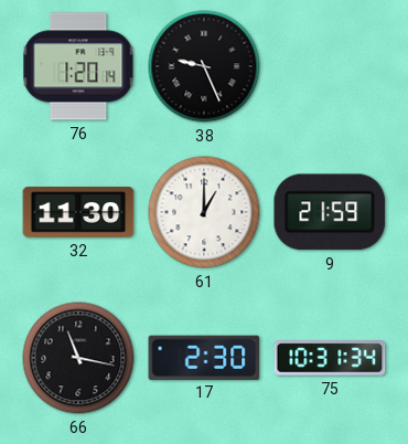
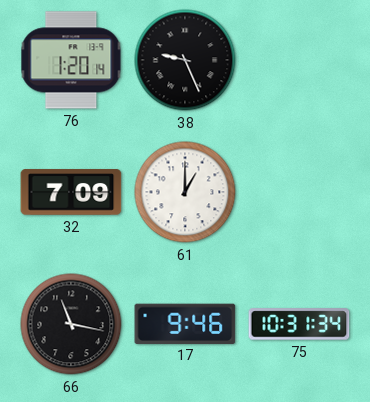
32: 11:30 -> 7:09
9: 21:59 -> none
17: 2:30 -> 9:46
